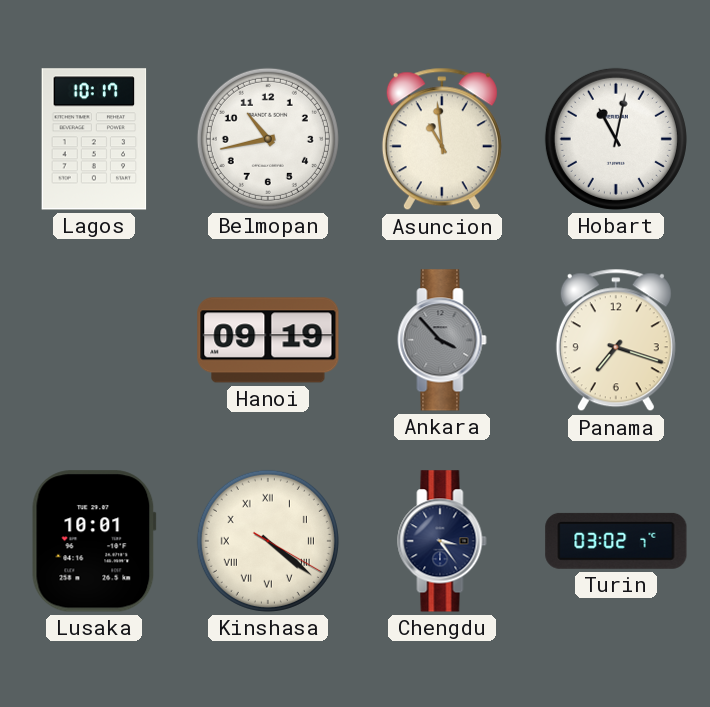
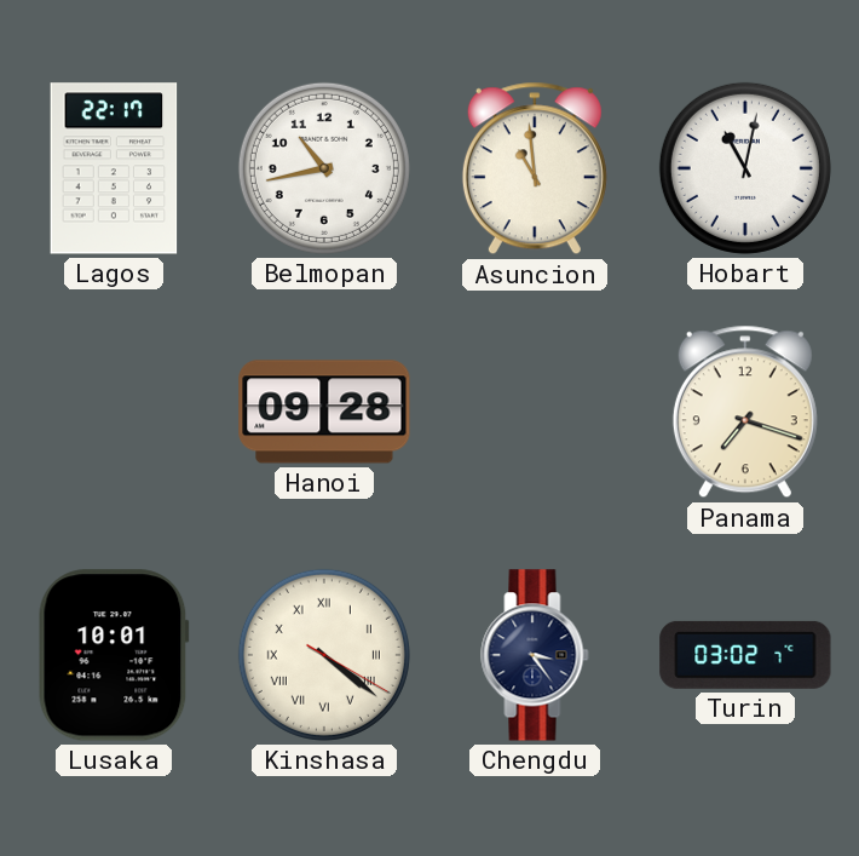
Lagos: 10:17 -> 22:17
Hanoi: 09:19 -> 09:28
Ankara: 3:53 -> none
